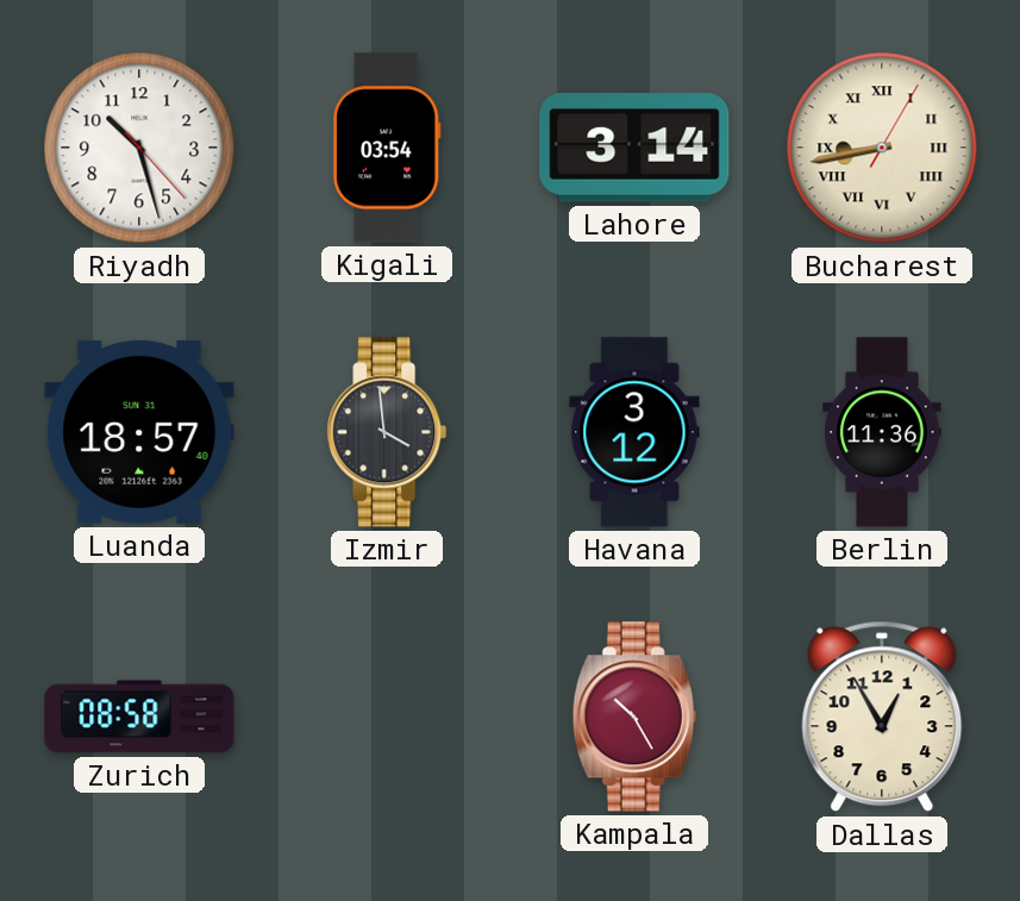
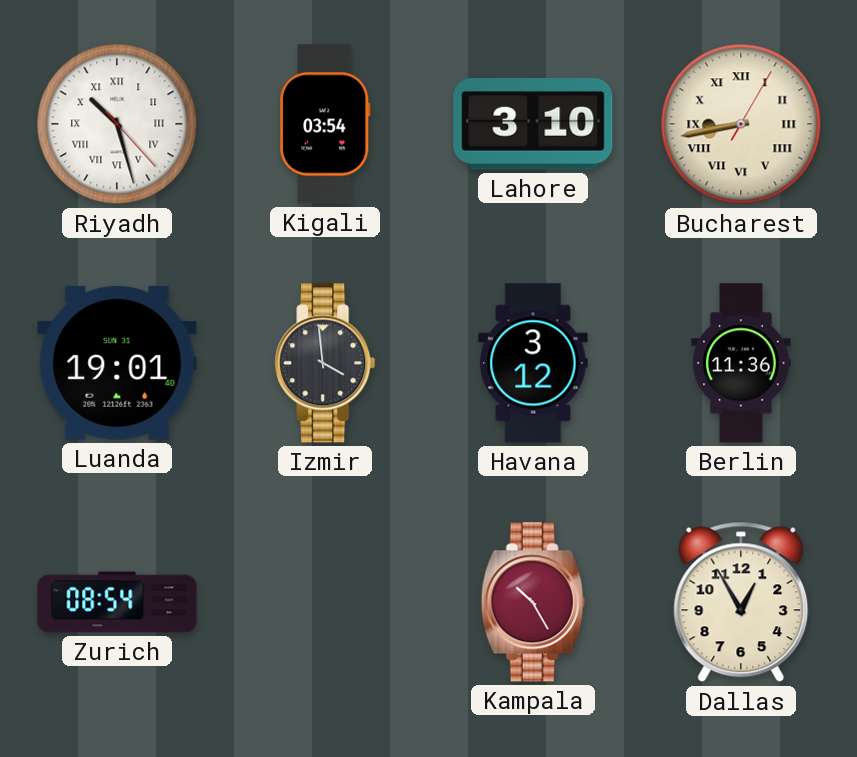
Riyadh numerals: Arabic -> Roman
Lahore: 3:14 -> 3:10
Luanda: 18:57 -> 19:01
Zurich: 08:58 -> 08:54
